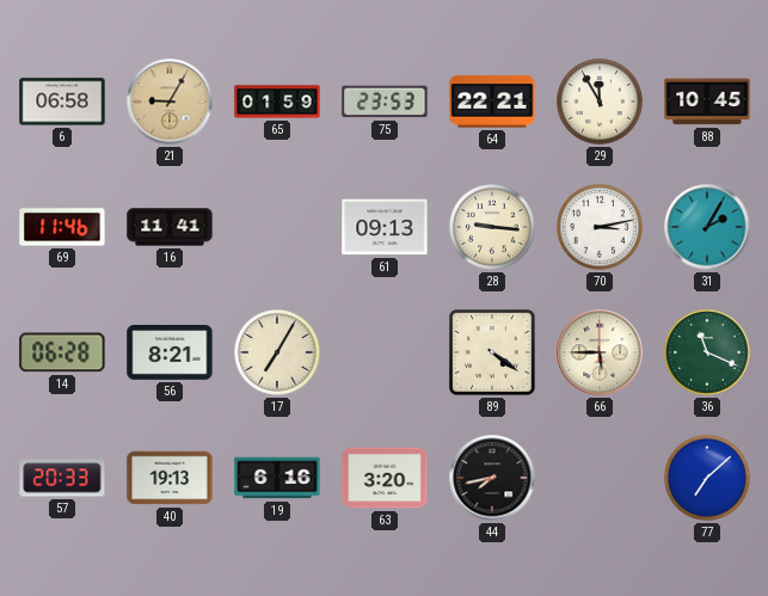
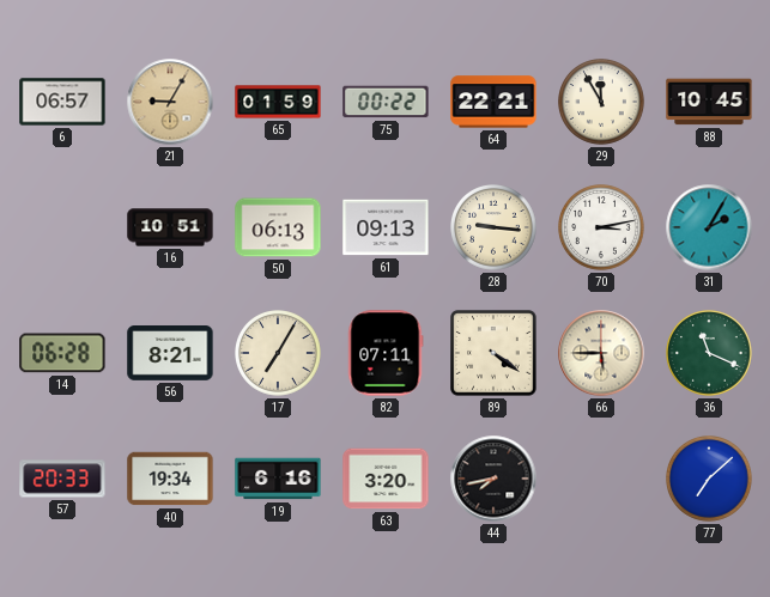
6: 06:58 -> 06:57
75: 23:53 -> 00:22
69: 11:46 -> none
16: 11:41 -> 10:51
50: none -> 06:13
82: none -> 07:11
40: 19:13 -> 19:34
